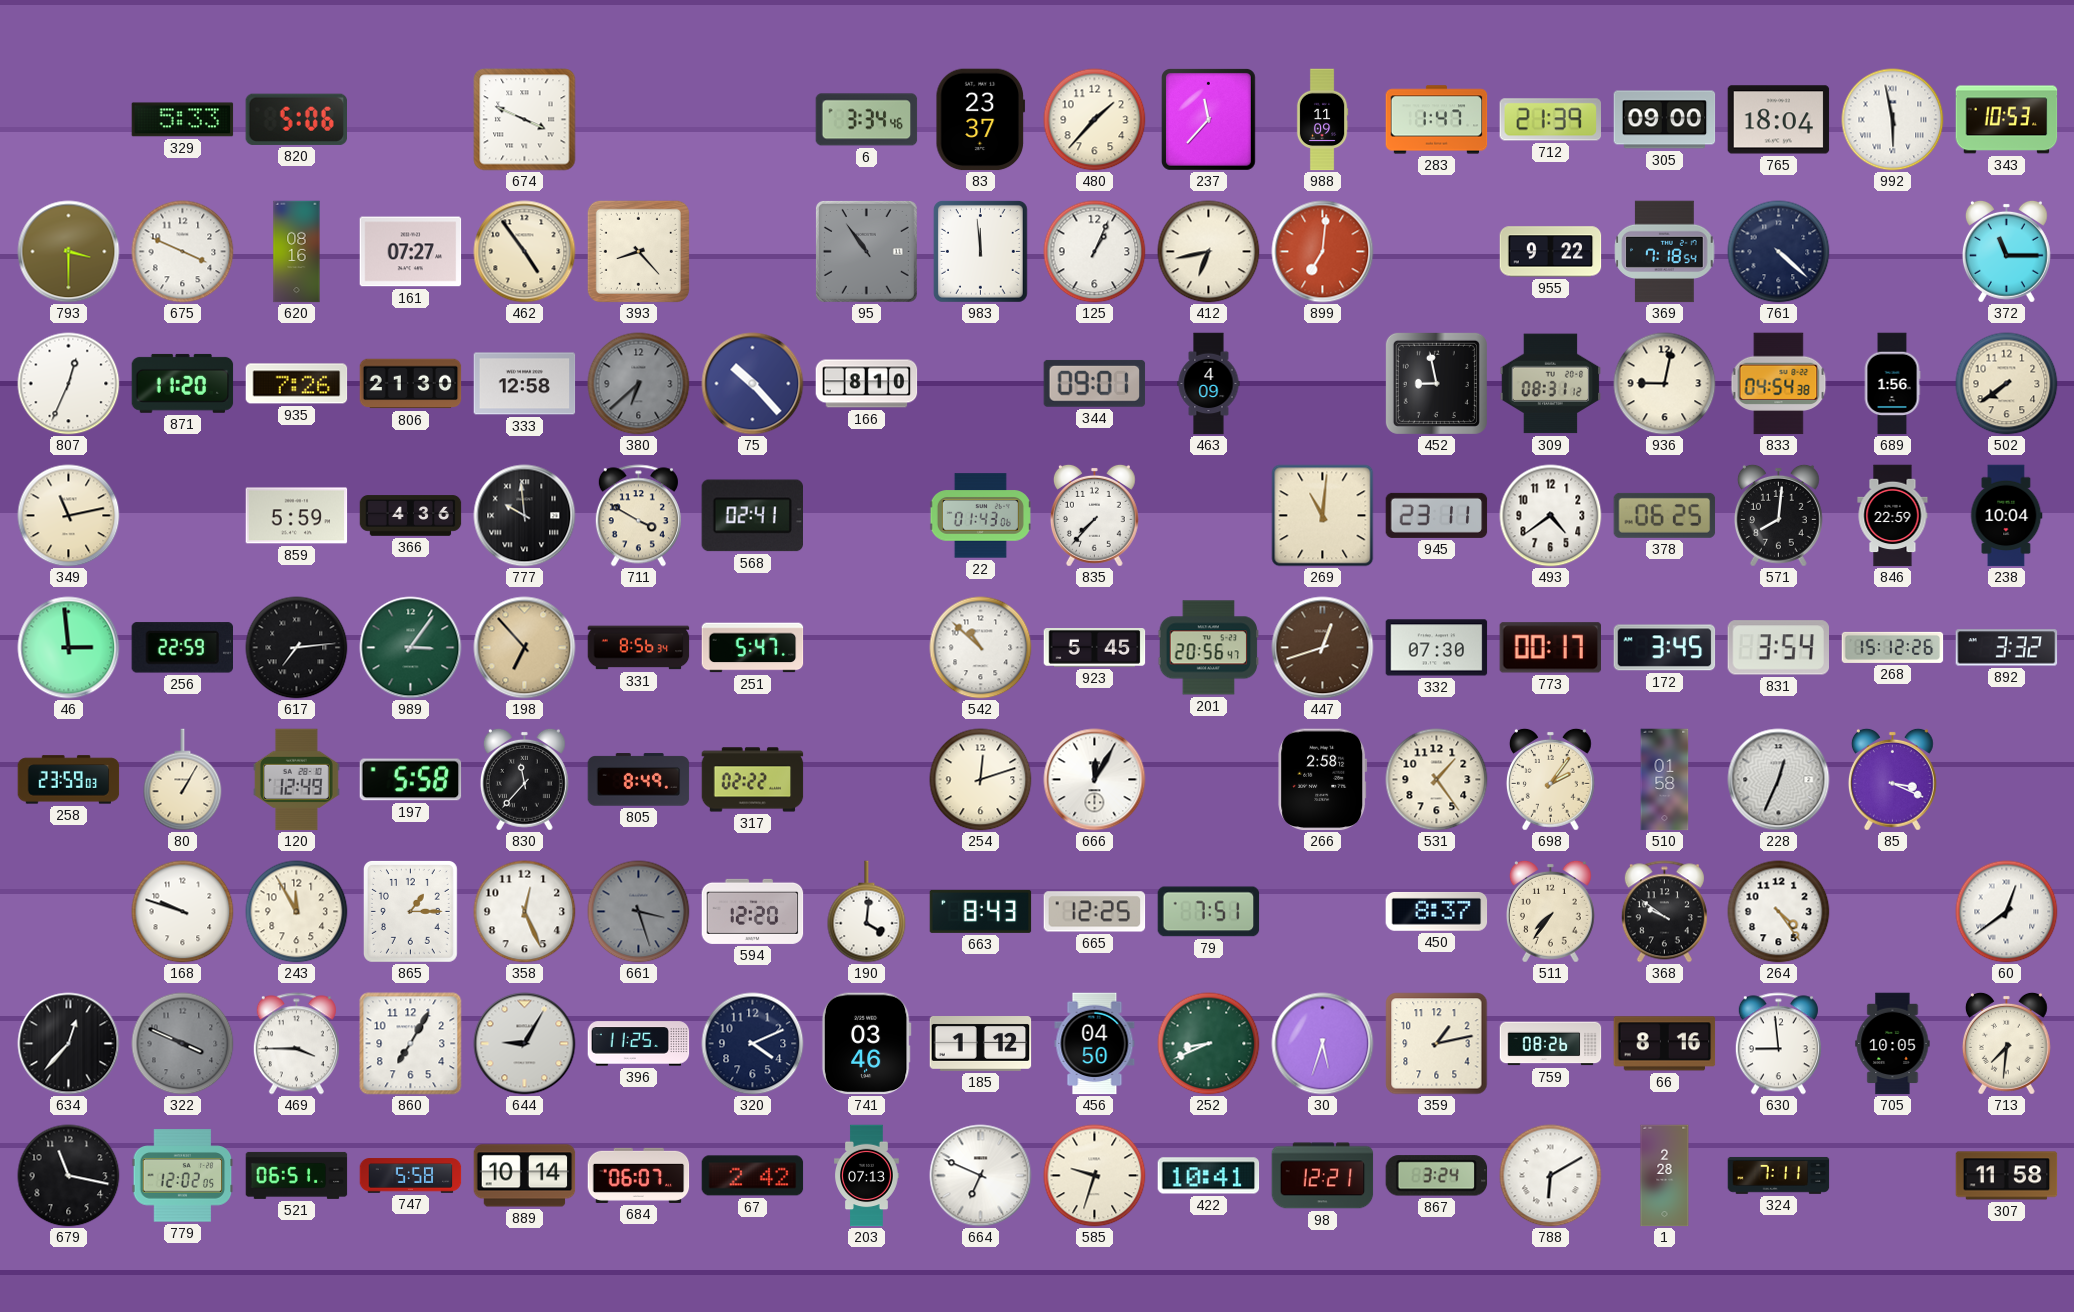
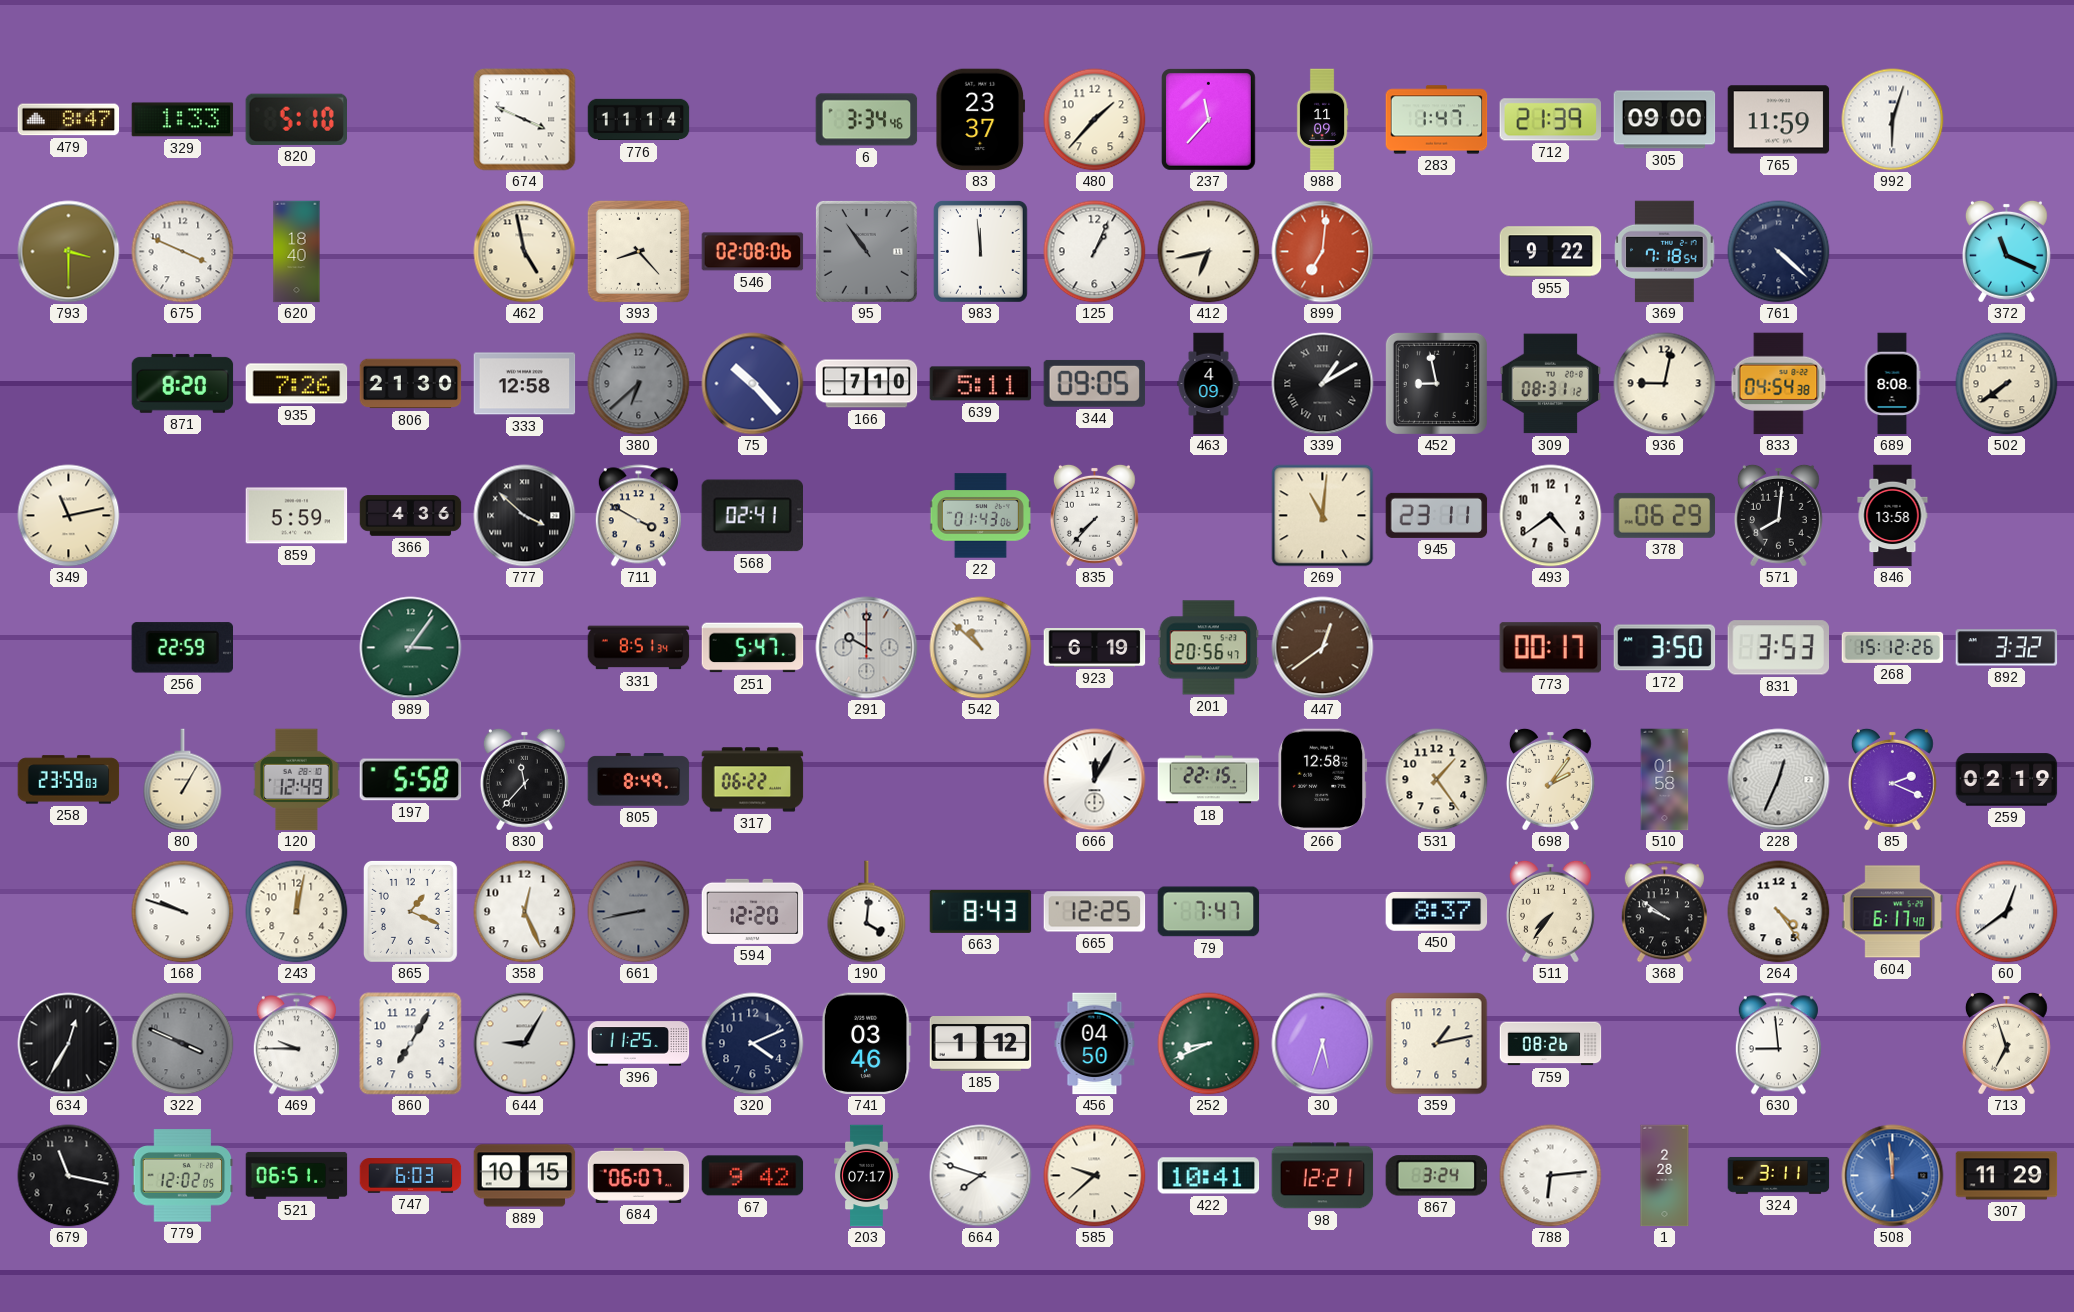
479: none -> 8:47
329: 5:33 -> 1:33
820: 5:06 -> 5:10
776: none -> 11:14
765: 18:04 -> 11:59
992: 5:58 -> 6:03
343: 10:53 -> none
620: 08:16 -> 18:40
161: 07:27 -> none
462: 4:54 -> 4:58
546: none -> 02:08
372: 11:15 -> 11:19
807: 12:34 -> none
871: 11:20 -> 8:20
166: 8:10 -> 7:10
639: none -> 5:11
344: 09:01 -> 09:05
339: none -> 1:10
689: 1:56 -> 8:08
777: 9:59 -> 3:52
378: 06:25 -> 06:29
846: 22:59 -> 13:58
238: 10:04 -> none
46: 2:59 -> none
617: 7:14 -> none
198: 6:53 -> none
331: 8:56 -> 8:51
291: none -> 10:00
923: 5:45 -> 6:19
447: 12:42 -> 12:39
332: 07:30 -> none
172: 3:45 -> 3:50
831: 3:54 -> 3:53
317: 02:22 -> 06:22
254: 12:12 -> none
18: none -> 22:15
266: 2:58 -> 12:58
85: 3:19 -> 2:19
259: none -> 02:19
243: 11:55 -> 12:02
865: 1:15 -> 1:19
661: 3:27 -> 8:43
79: 7:51 -> 7:47
604: none -> 6:17
634: 12:37 -> 12:35
469: 3:45 -> 9:45
66: 8:16 -> none
705: 10:05 -> none
713: 7:31 -> 6:57
747: 5:58 -> 6:03
889: 10:14 -> 10:15
67: 2:42 -> 9:42
203: 07:13 -> 07:17
664: 6:49 -> 7:48
585: 9:33 -> 9:38
788: 6:10 -> 6:14
324: 7:11 -> 3:11
508: none -> 11:59
307: 11:58 -> 11:29
